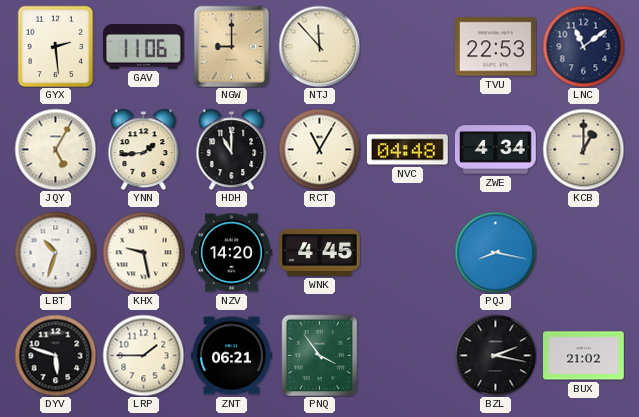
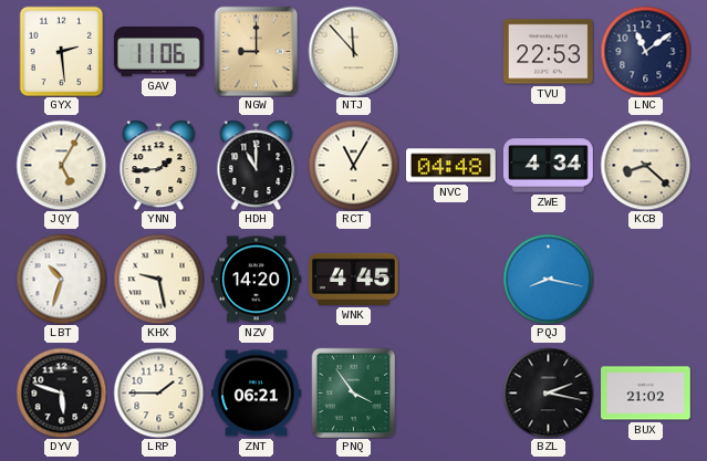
KCB: 1:00 -> 8:22
